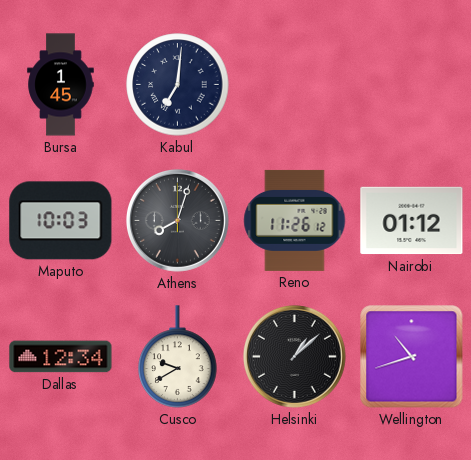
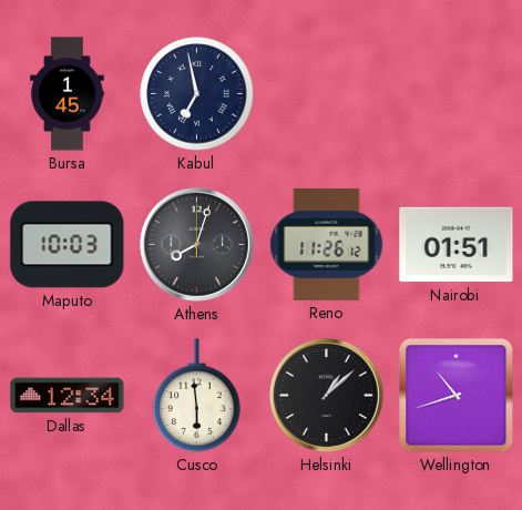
Kabul: 7:01 -> 6:58
Nairobi: 01:12 -> 01:51
Cusco: 9:40 -> 5:59
